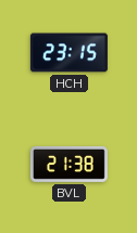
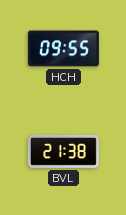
HCH: 23:15 -> 09:55
